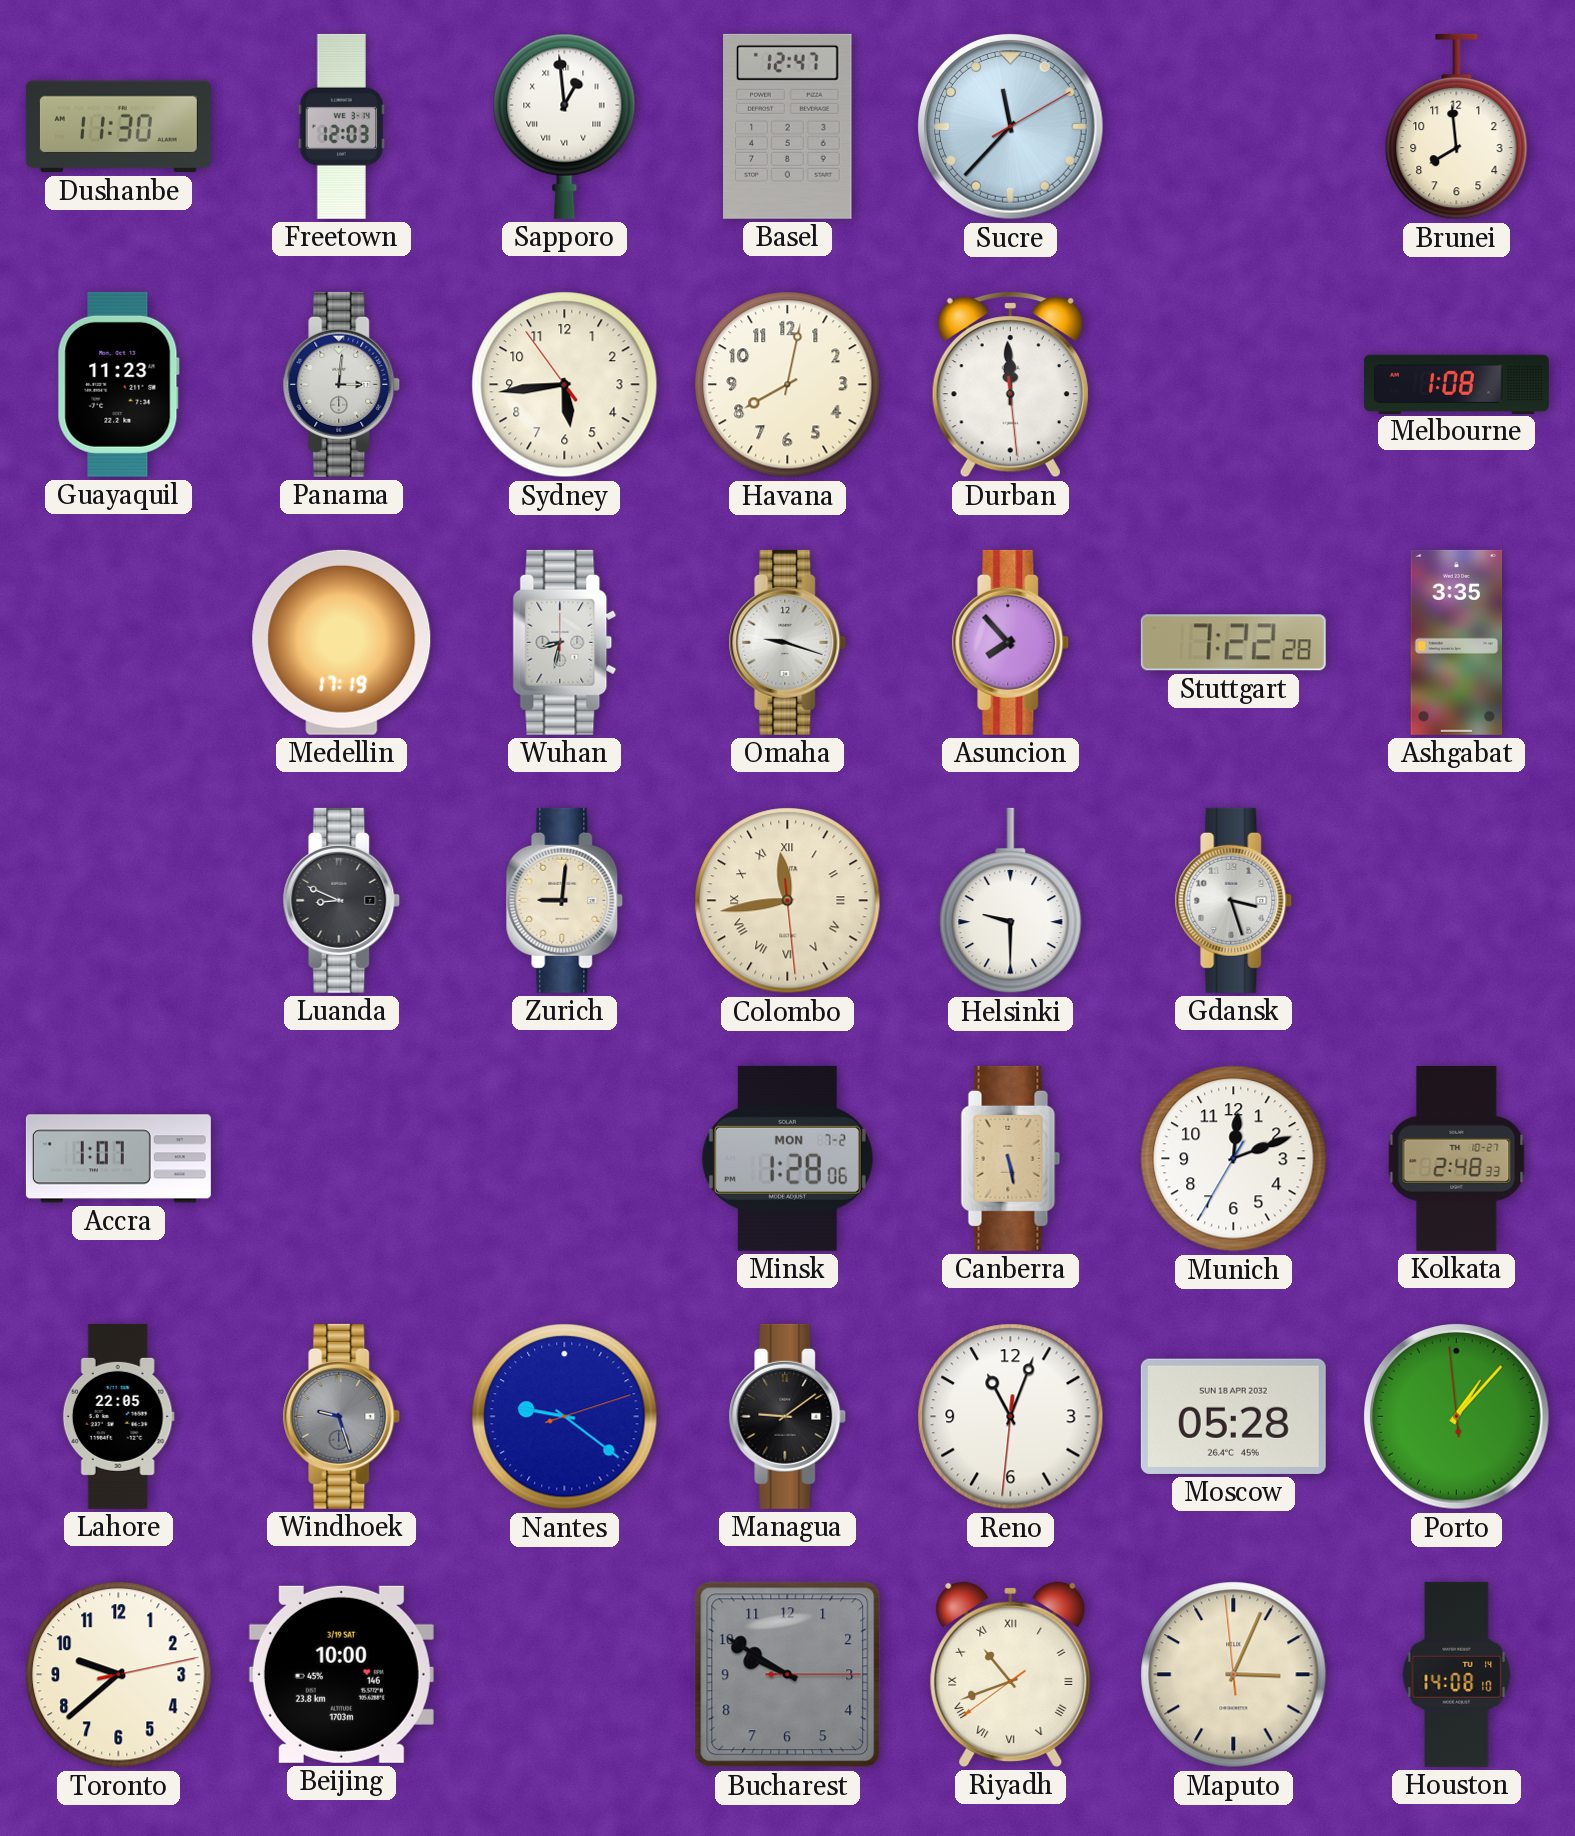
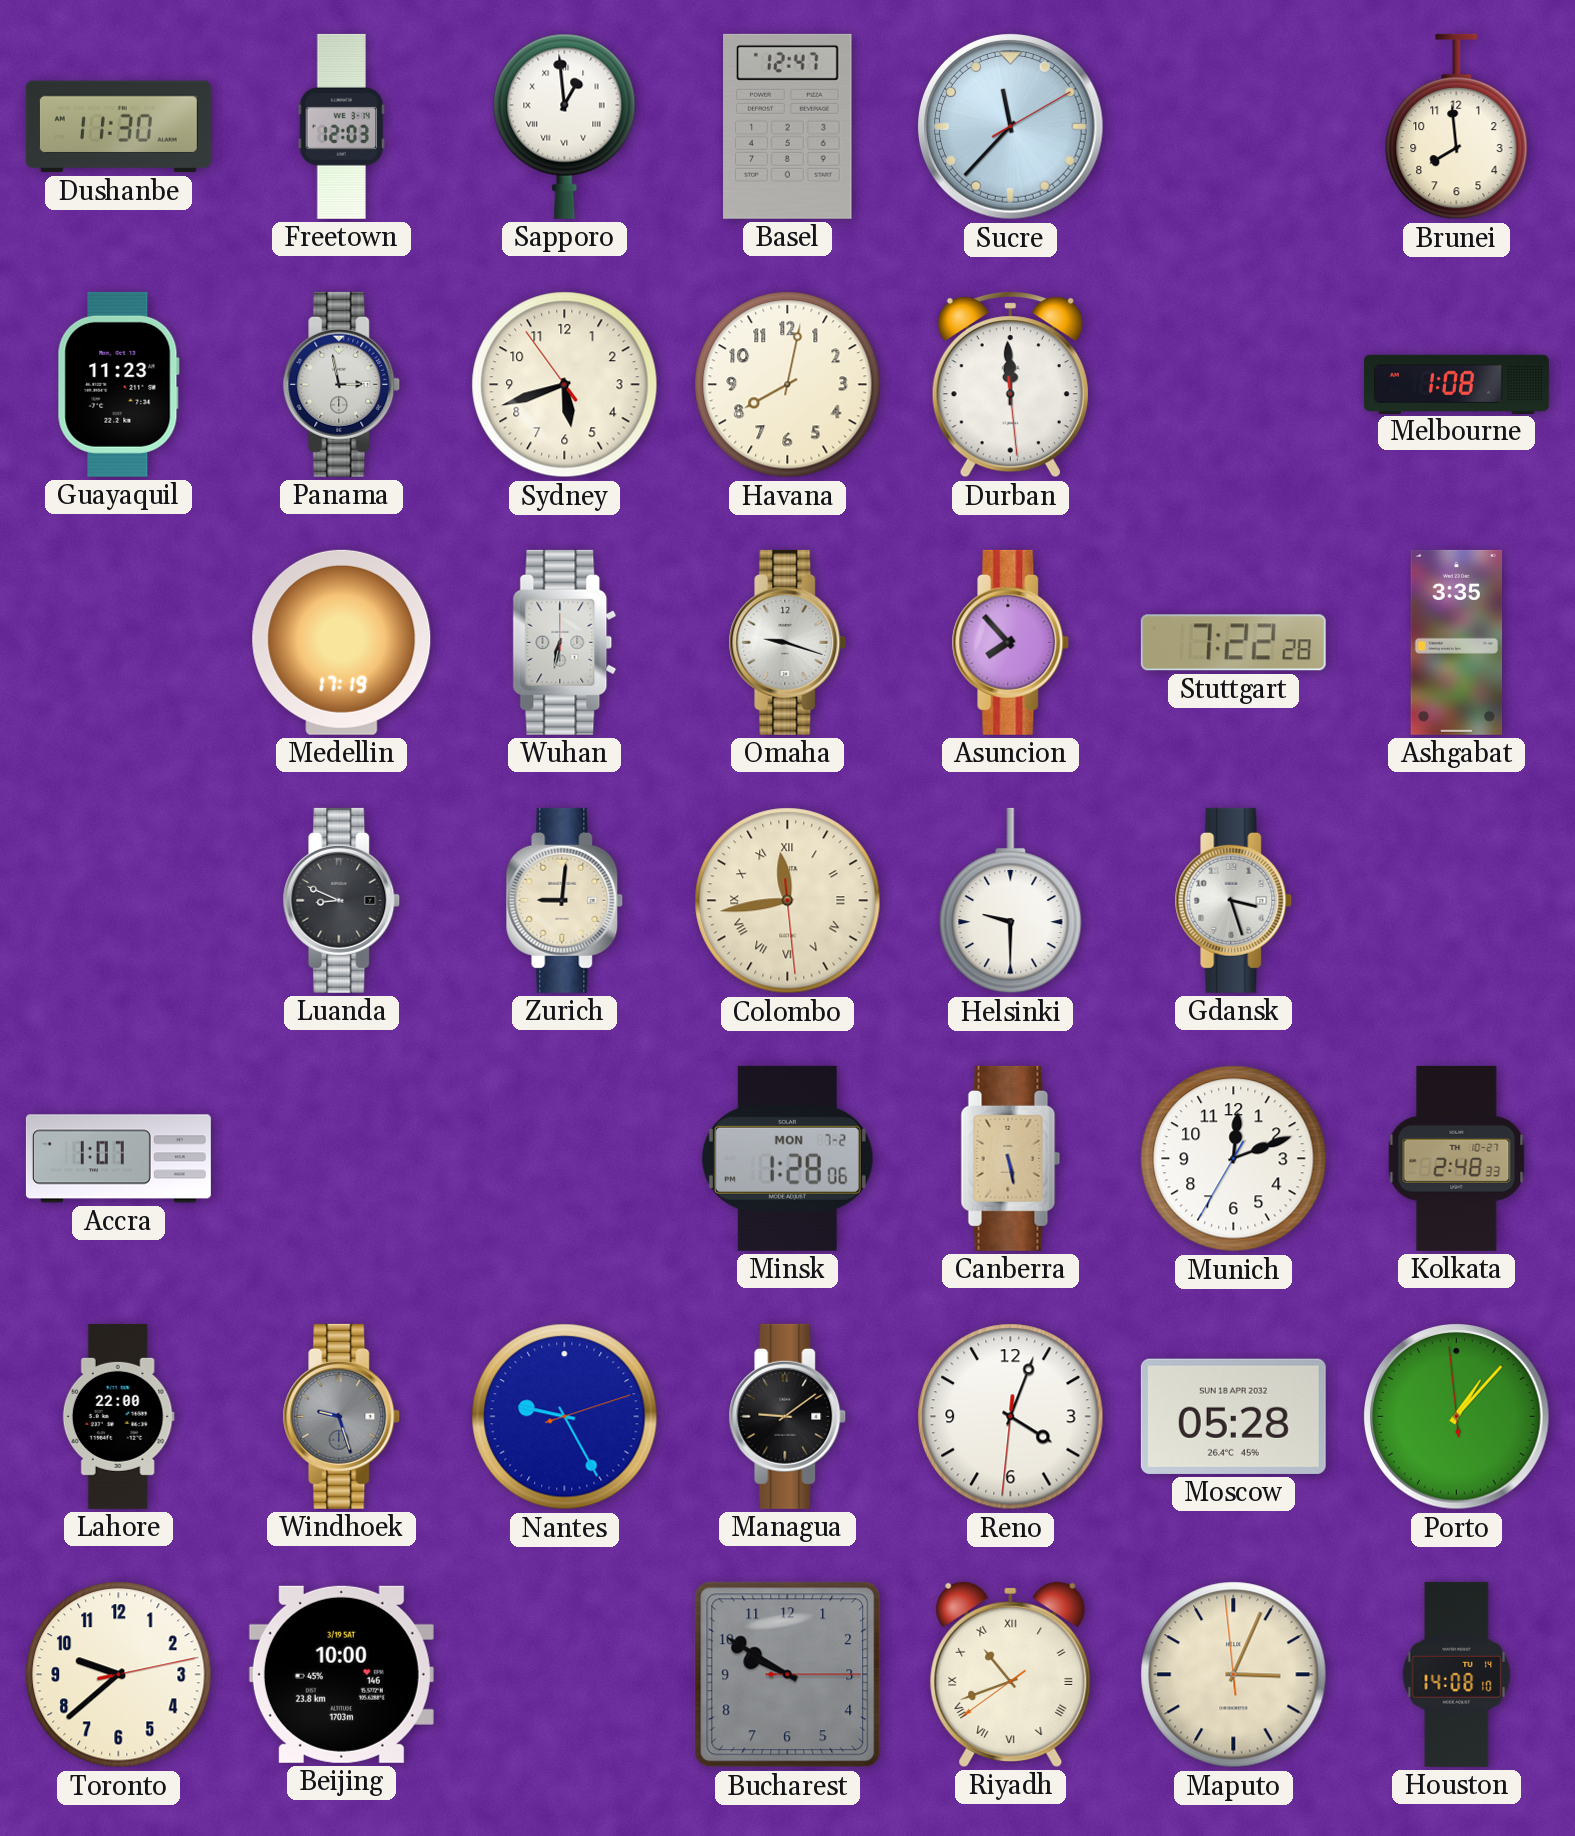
Panama: 3:01 -> 2:58
Sydney: 5:43 -> 5:41
Wuhan: 8:32 -> 6:32
Lahore: 22:05 -> 22:00
Nantes: 9:21 -> 9:25
Reno: 11:03 -> 4:03
